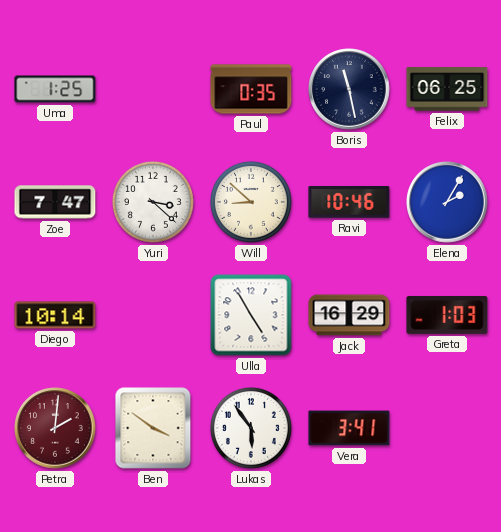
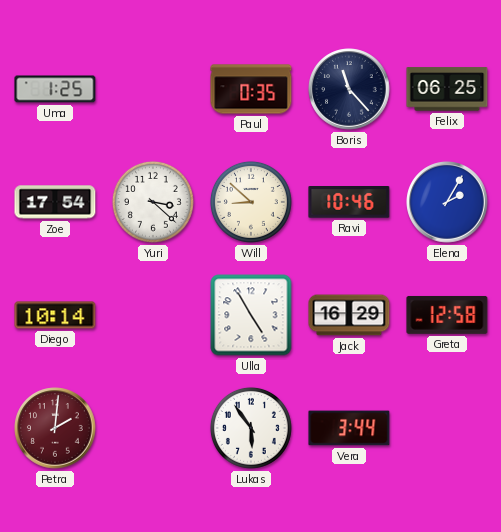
Boris: 11:28 -> 11:23
Zoe: 7:47 -> 17:54
Greta: 1:03 -> 12:58
Ben: 3:51 -> none
Vera: 3:41 -> 3:44
